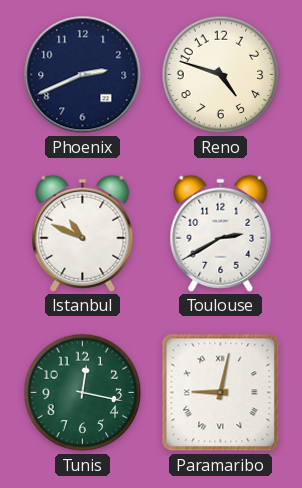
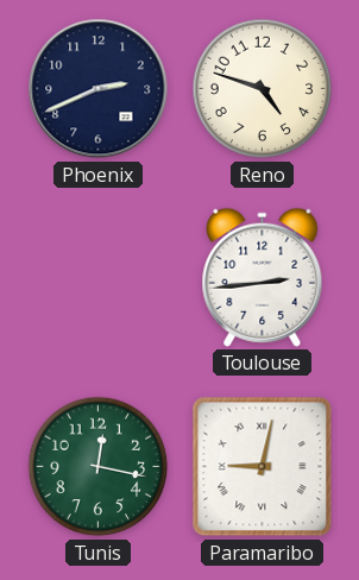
Istanbul: 10:49 -> none
Toulouse: 2:40 -> 2:44
